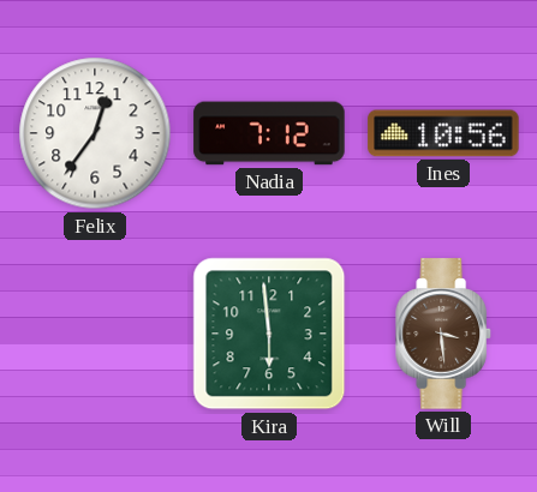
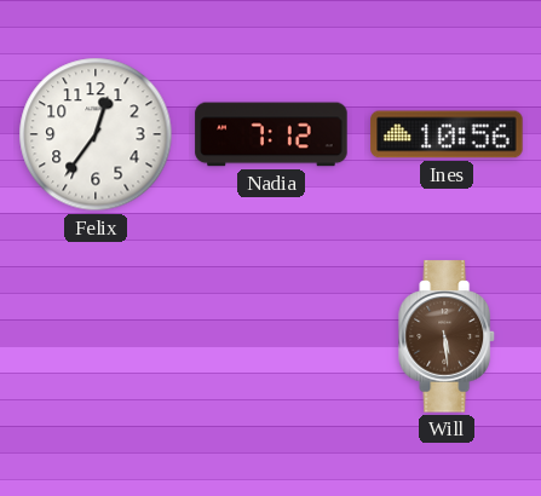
Kira: 5:59 -> none
Will: 3:29 -> 5:29
